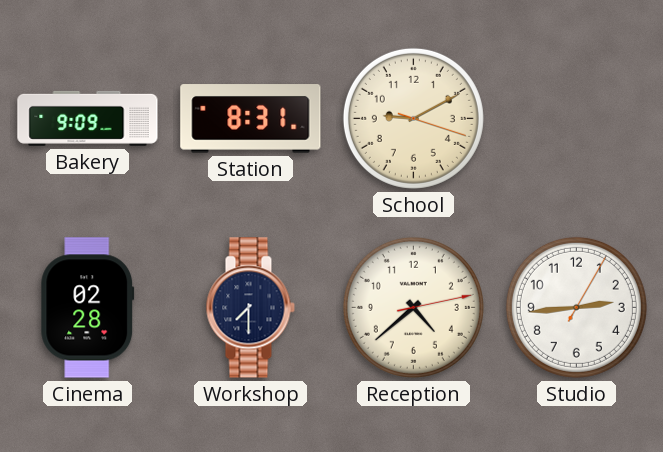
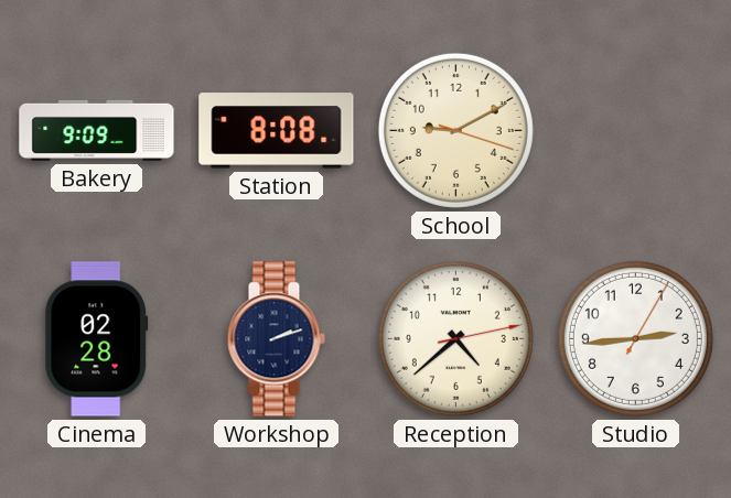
Station: 8:31 -> 8:08
Workshop: 7:30 -> 2:12
